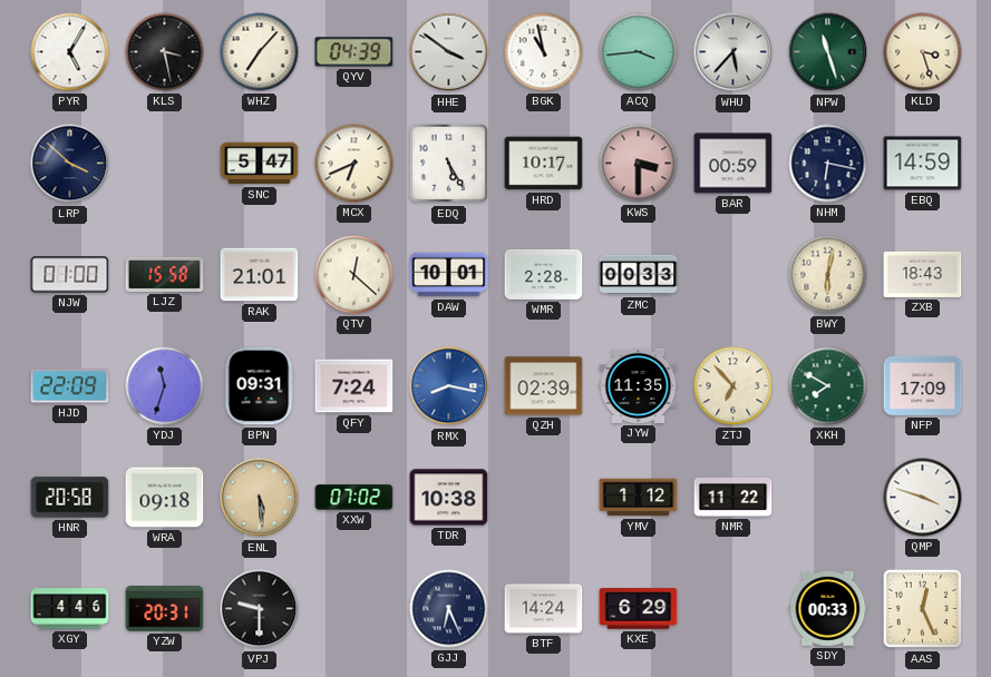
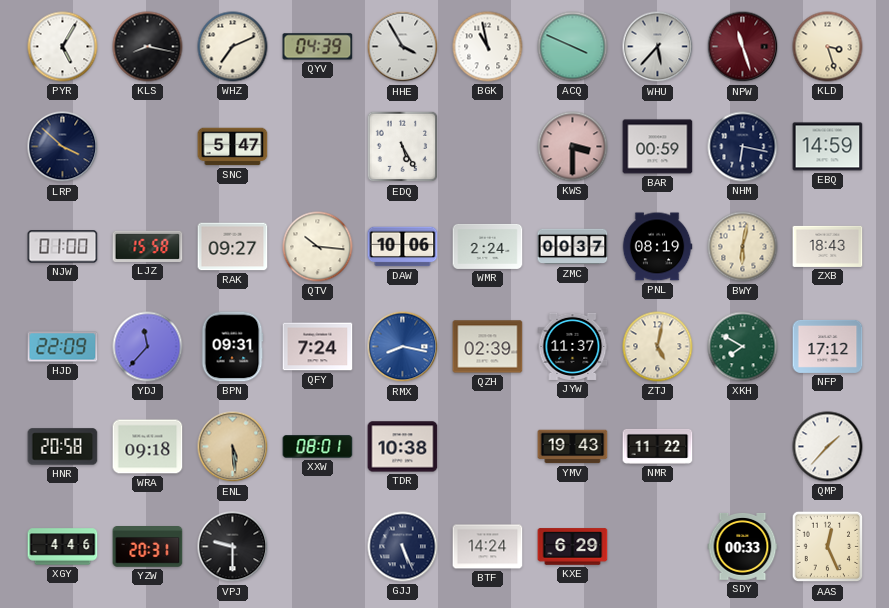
KLS: 3:28 -> 8:17
WHZ: 7:07 -> 7:11
HHE: 3:51 -> 3:55
ACQ: 3:44 -> 3:49
NPW dial: green -> burgundy
MCX: 6:41 -> none
HRD: 10:17 -> none
RAK: 21:01 -> 09:27
QTV: 12:22 -> 10:16
DAW: 10:01 -> 10:06
WMR: 2:28 -> 2:24
ZMC: 00:33 -> 00:37
PNL: none -> 08:19
YDJ: 11:33 -> 11:37
JYW: 11:35 -> 11:37
ZTJ: 6:53 -> 5:02
NFP: 17:09 -> 17:12
XXW: 07:02 -> 08:01
YMV: 1:12 -> 19:43
QMP: 3:48 -> 1:37
GJJ: 6:26 -> 5:26
